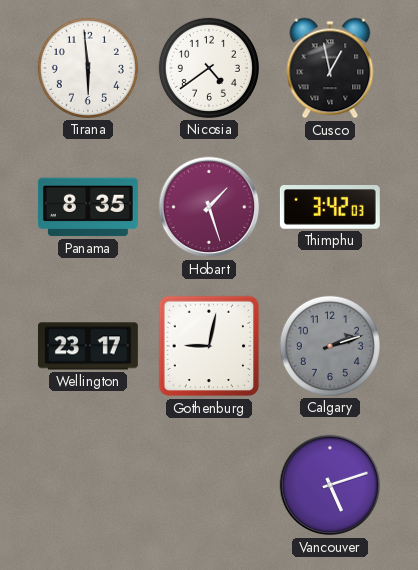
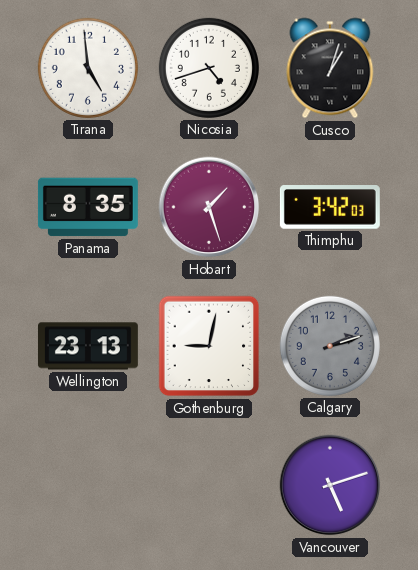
Tirana: 5:59 -> 4:59
Nicosia: 4:39 -> 4:42
Cusco: 12:58 -> 1:03
Wellington: 23:17 -> 23:13
